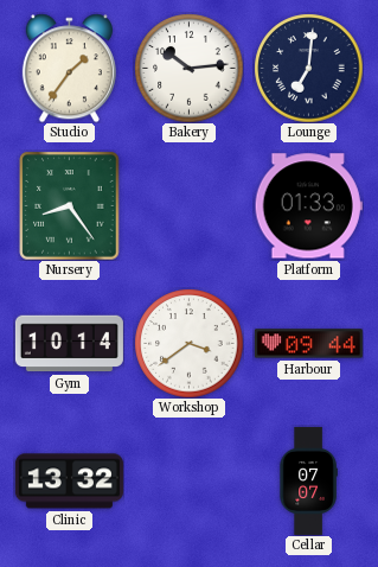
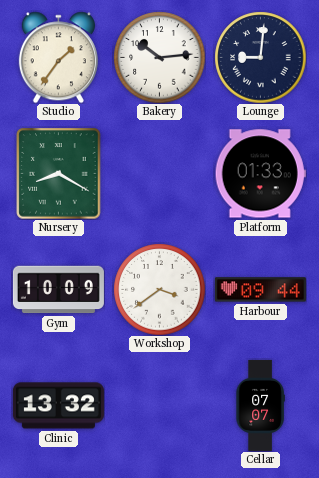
Lounge: 7:01 -> 9:01
Nursery: 8:24 -> 8:20
Gym: 10:14 -> 10:09
